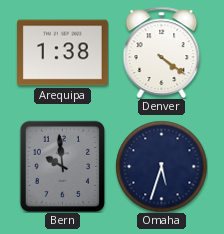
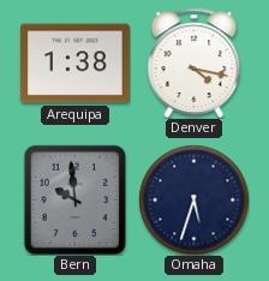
Denver: 4:21 -> 4:17
